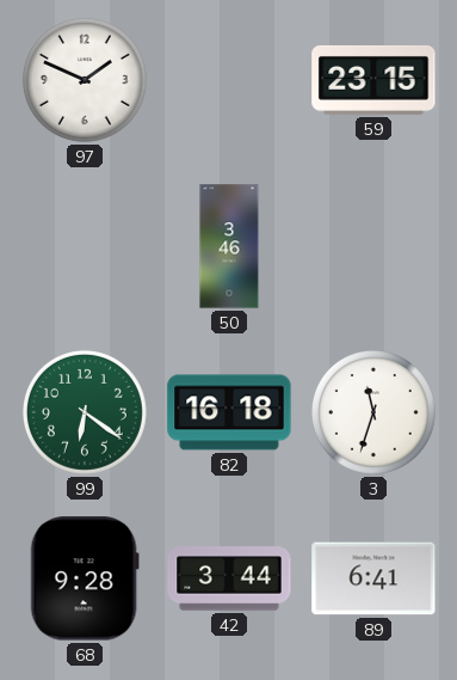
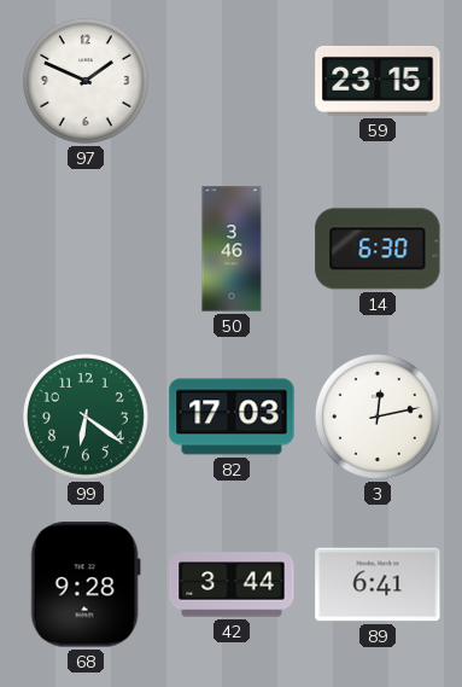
14: none -> 6:30
82: 16:18 -> 17:03
3: 11:33 -> 12:13
